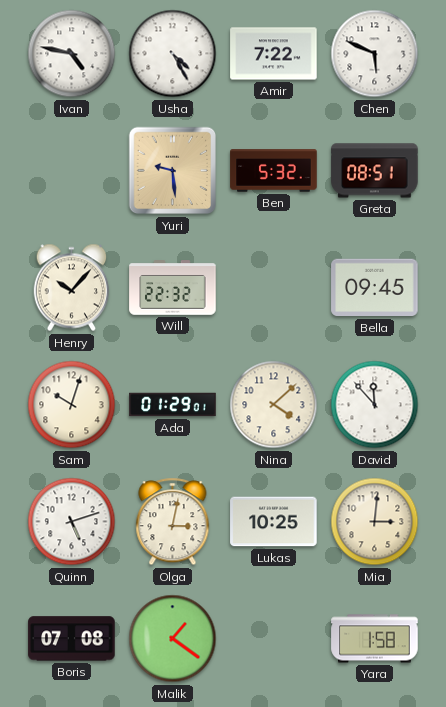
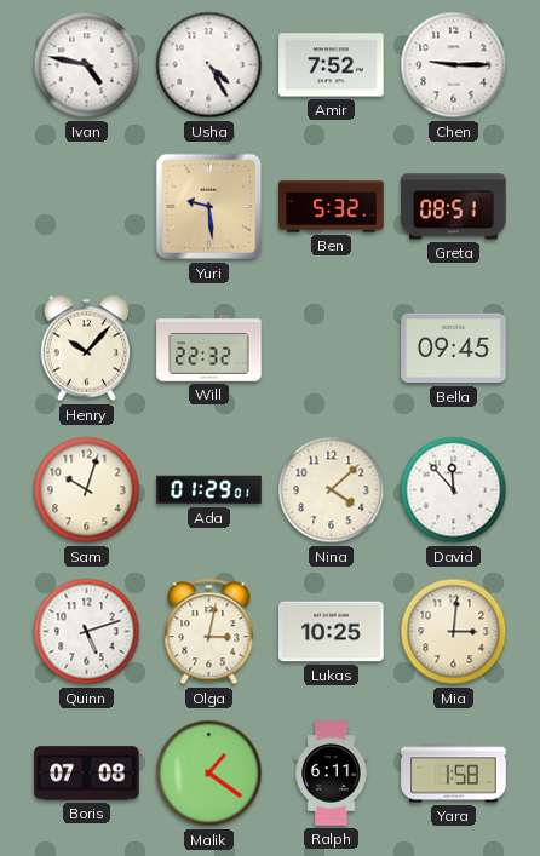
Amir: 7:22 -> 7:52
Chen: 5:49 -> 9:15
Ralph: none -> 6:11
